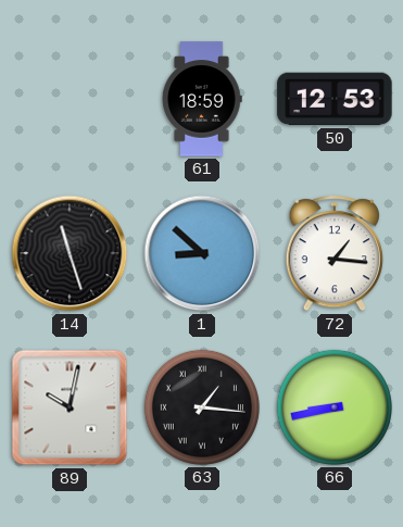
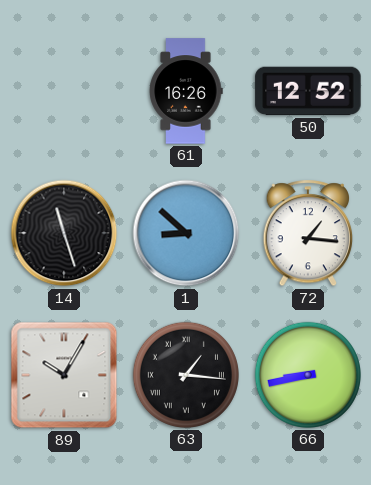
61: 18:59 -> 16:26
50: 12:53 -> 12:52
89: 10:02 -> 10:05
